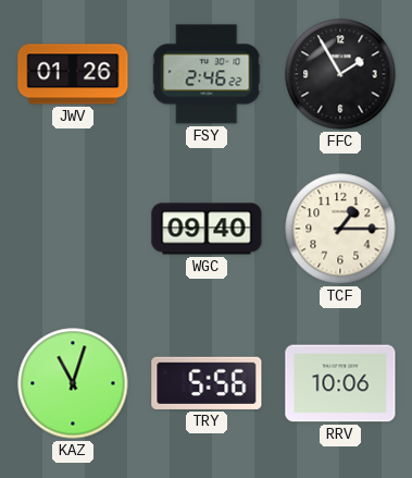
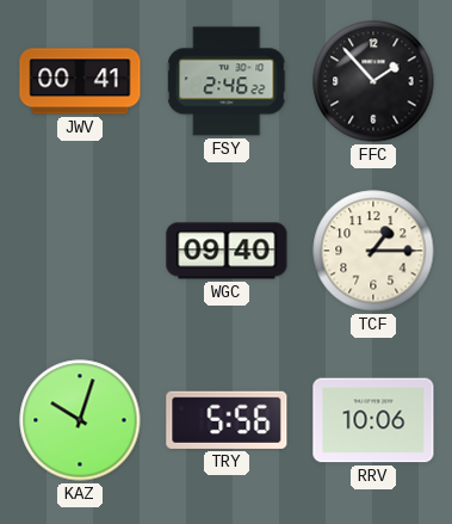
JWV: 01:26 -> 00:41
FFC: 1:55 -> 1:53
KAZ: 11:03 -> 10:03
